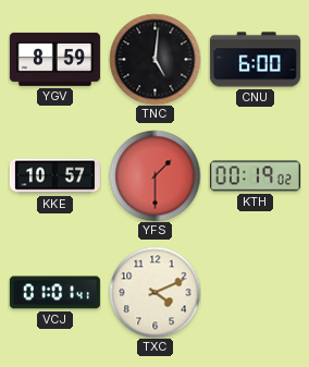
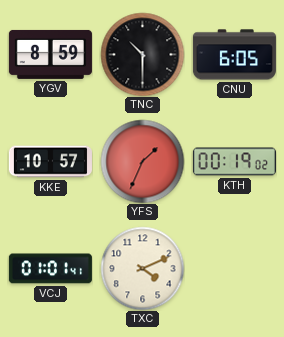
TNC: 5:01 -> 10:30
CNU: 6:00 -> 6:05
YFS: 1:30 -> 1:34
